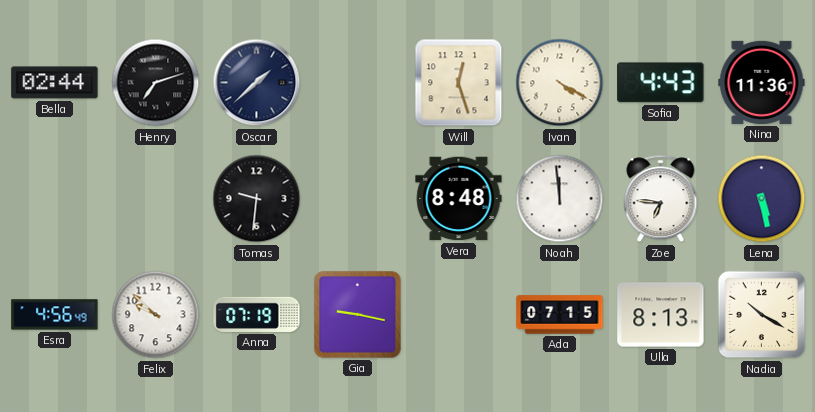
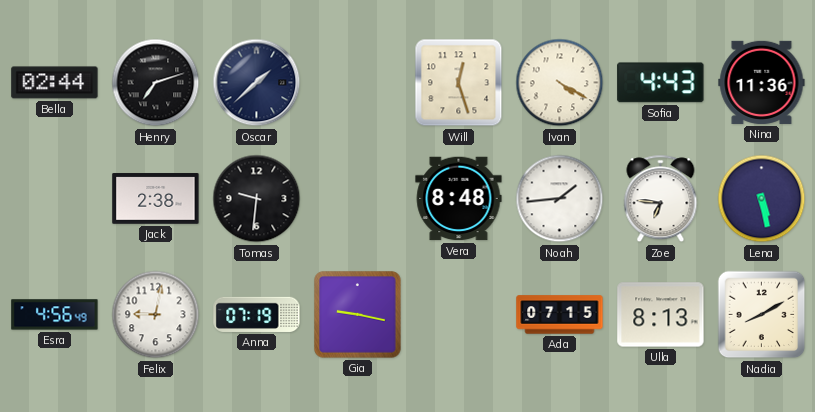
Jack: none -> 2:38
Noah: 11:59 -> 1:44
Felix: 9:52 -> 9:02
Nadia: 10:20 -> 8:10
